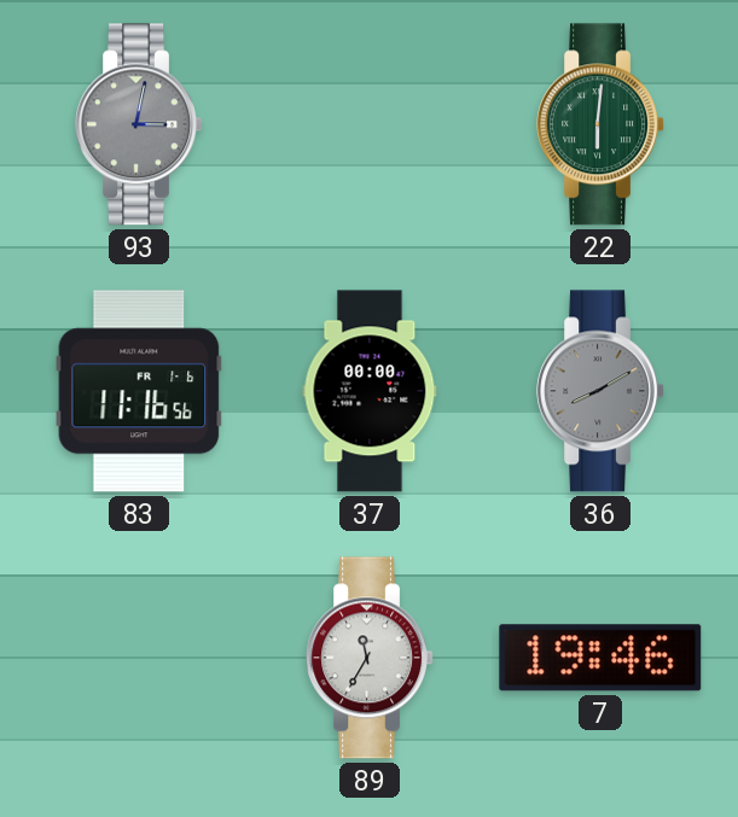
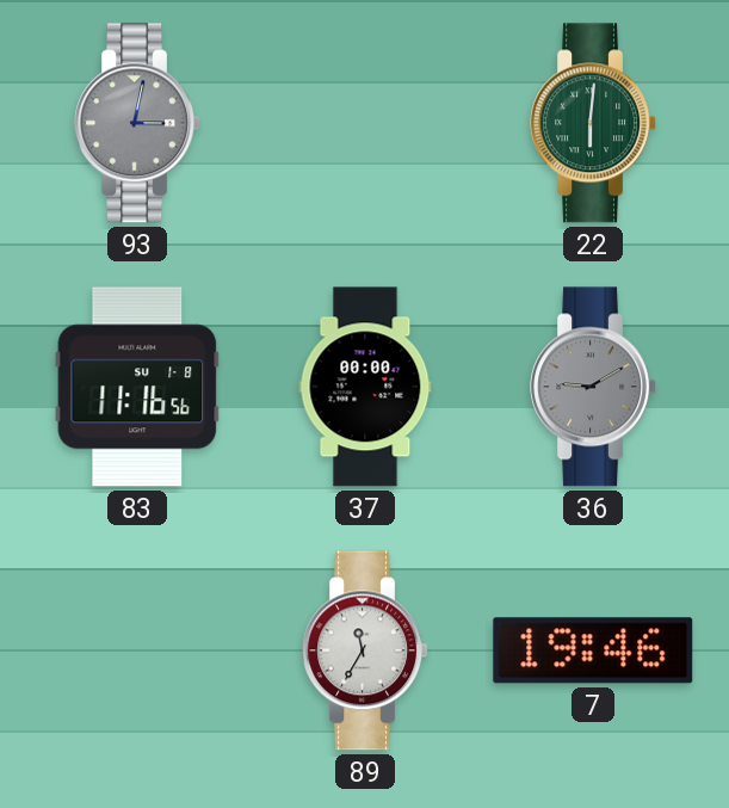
83 date: FR 1-6 -> SU 1-8
36: 8:10 -> 9:10
